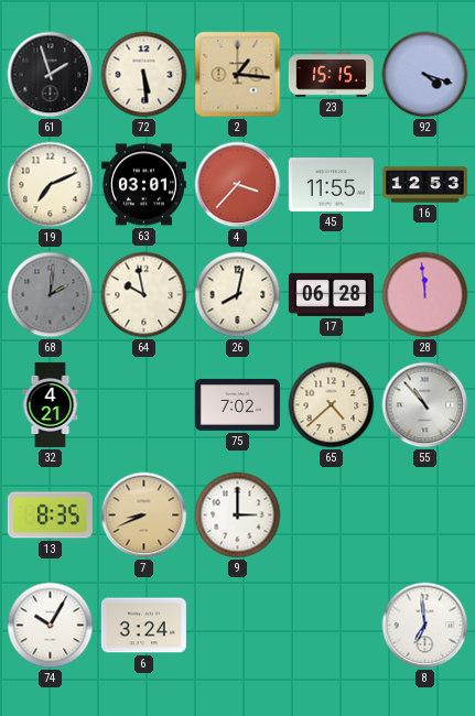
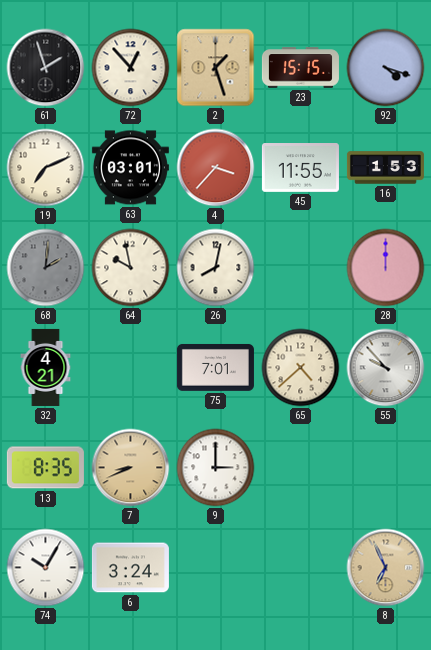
72: 5:29 -> 12:53
2: 1:16 -> 1:27
16: 12:53 -> 1:53
17: 06:28 -> none
28: 11:59 -> 12:00
75: 7:02 -> 7:01
55: 10:53 -> 9:53
8: 6:59 -> 6:56
8 dial: white -> champagne
